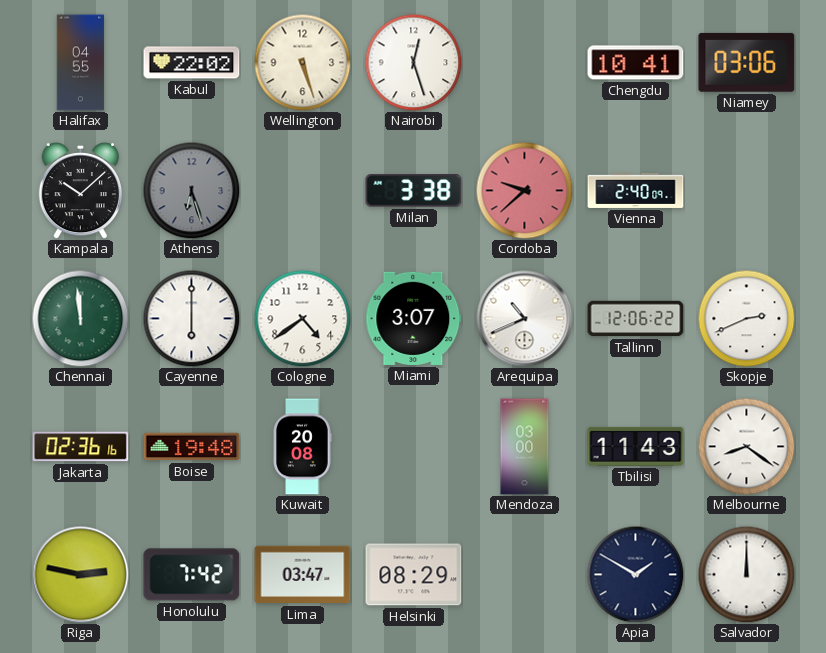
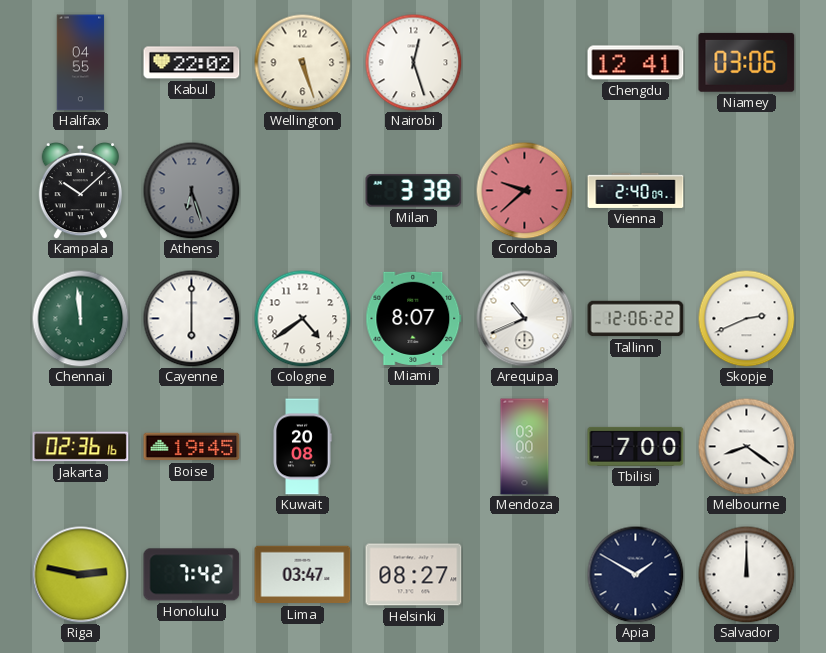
Chengdu: 10:41 -> 12:41
Miami: 3:07 -> 8:07
Boise: 19:48 -> 19:45
Tbilisi: 11:43 -> 7:00
Helsinki: 08:29 -> 08:27
